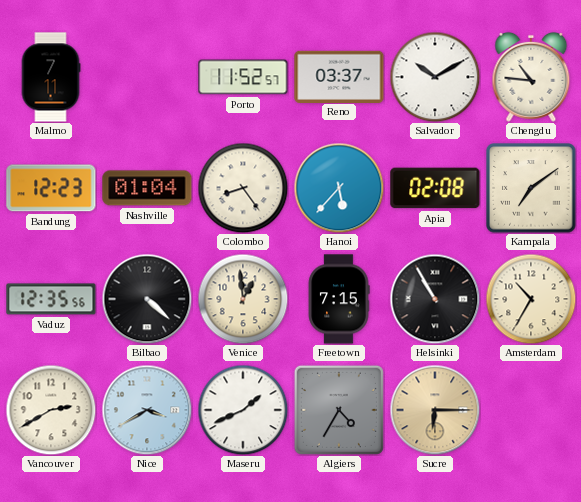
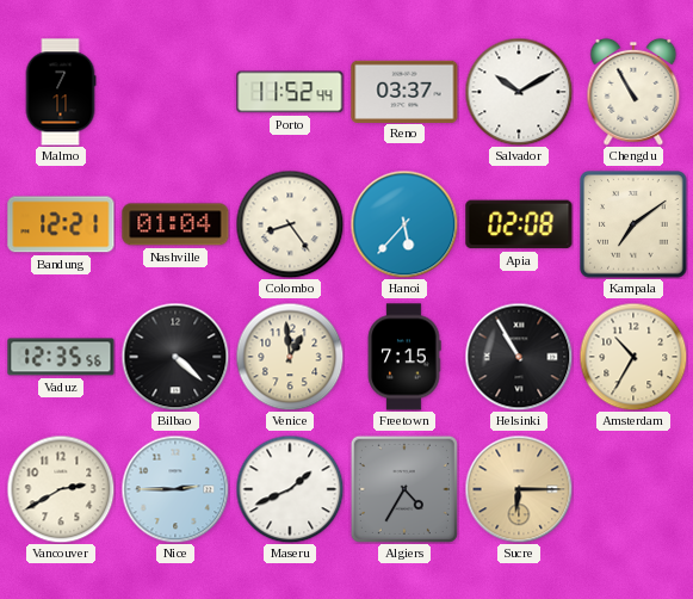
Porto: 11:52:57 -> 11:52:44
Chengdu: 10:46 -> 10:55
Bandung: 12:23 -> 12:21
Nice: 3:40 -> 2:45
